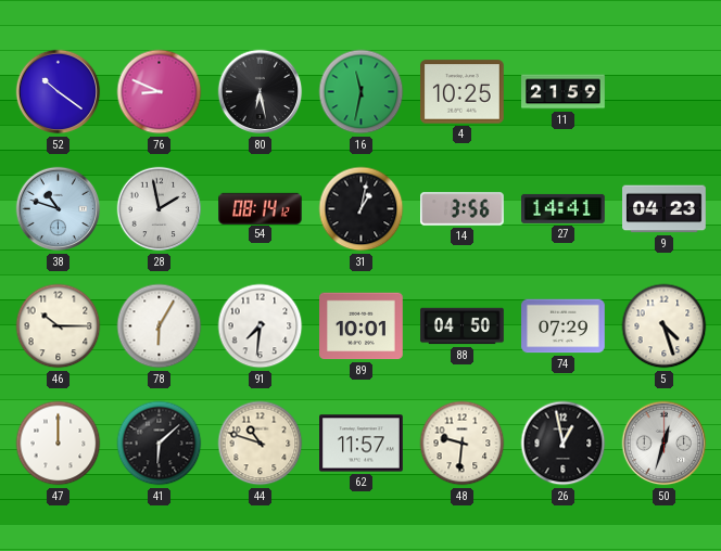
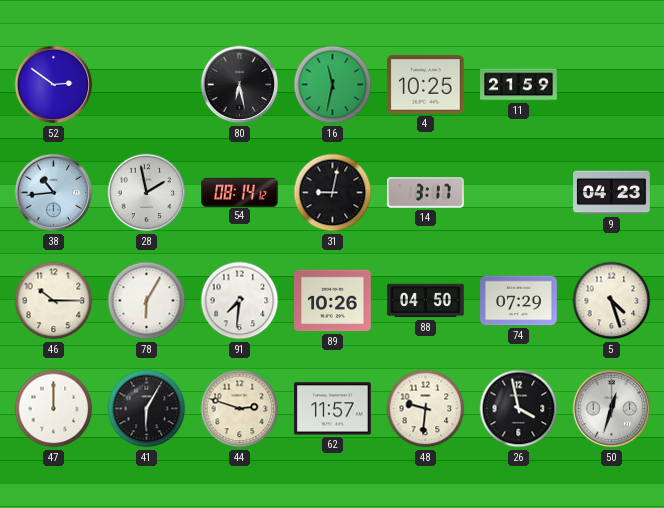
52: 10:21 -> 2:51
76: 8:49 -> none
38: 10:48 -> 10:44
31: 1:02 -> 9:02
14: 3:56 -> 3:17
27: 14:41 -> none
89: 10:01 -> 10:26
41: 6:08 -> 6:05
44: 10:48 -> 2:48
26: 12:58 -> 3:58
